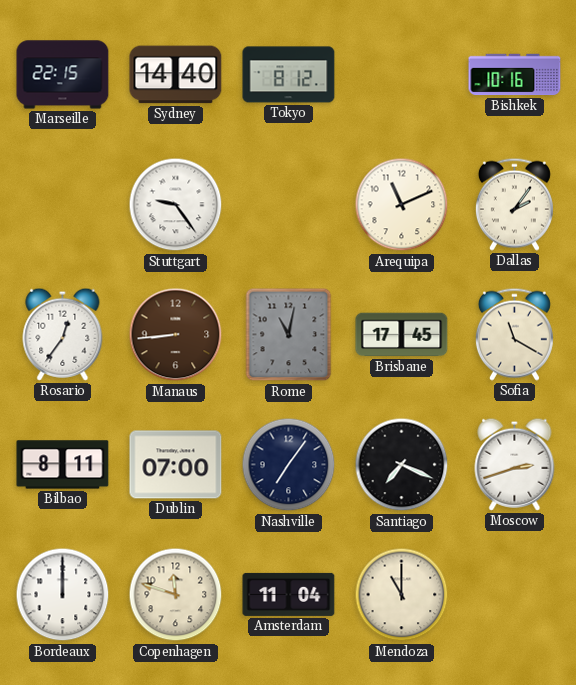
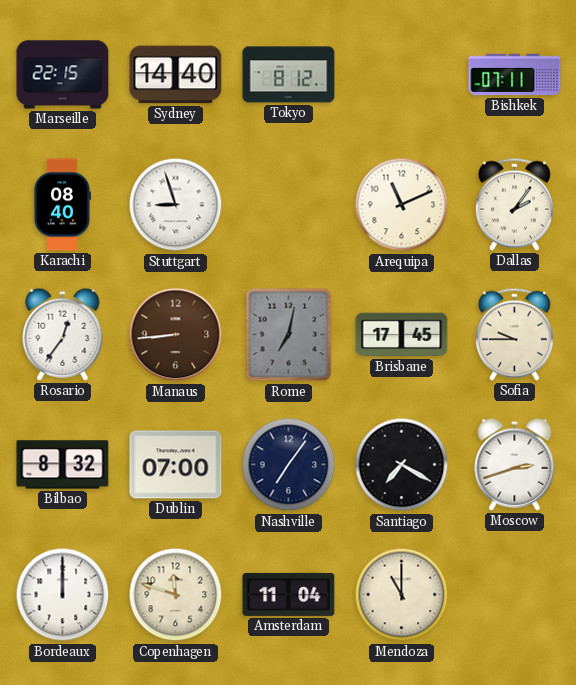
Bishkek: 10:16 -> 07:11
Karachi: none -> 08:40
Stuttgart: 9:24 -> 8:57
Rome: 11:02 -> 7:02
Sofia: 11:20 -> 9:45
Bilbao: 8:11 -> 8:32
Santiago: 7:19 -> 7:20
